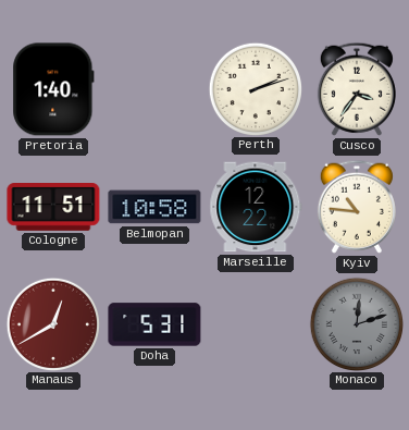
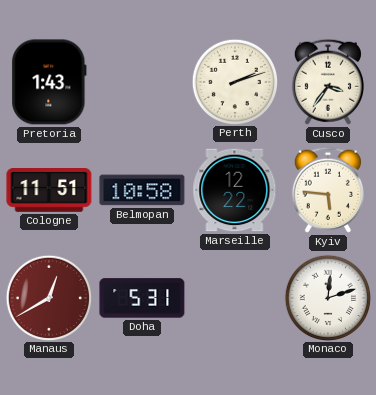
Pretoria: 1:40 -> 1:43
Kyiv: 10:46 -> 5:46
Monaco dial: grey -> white
